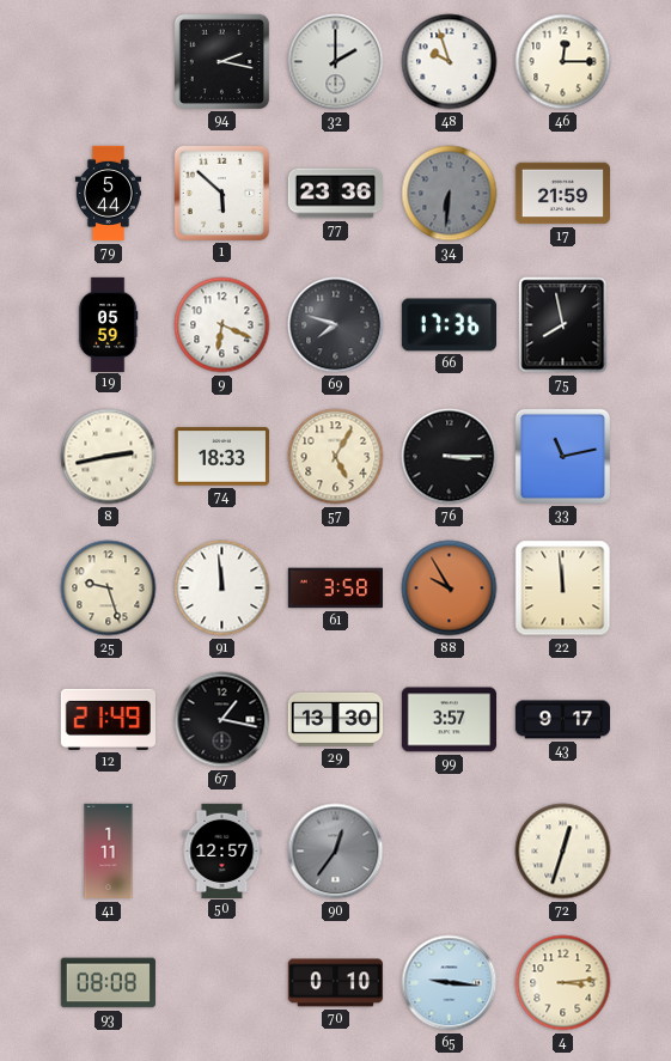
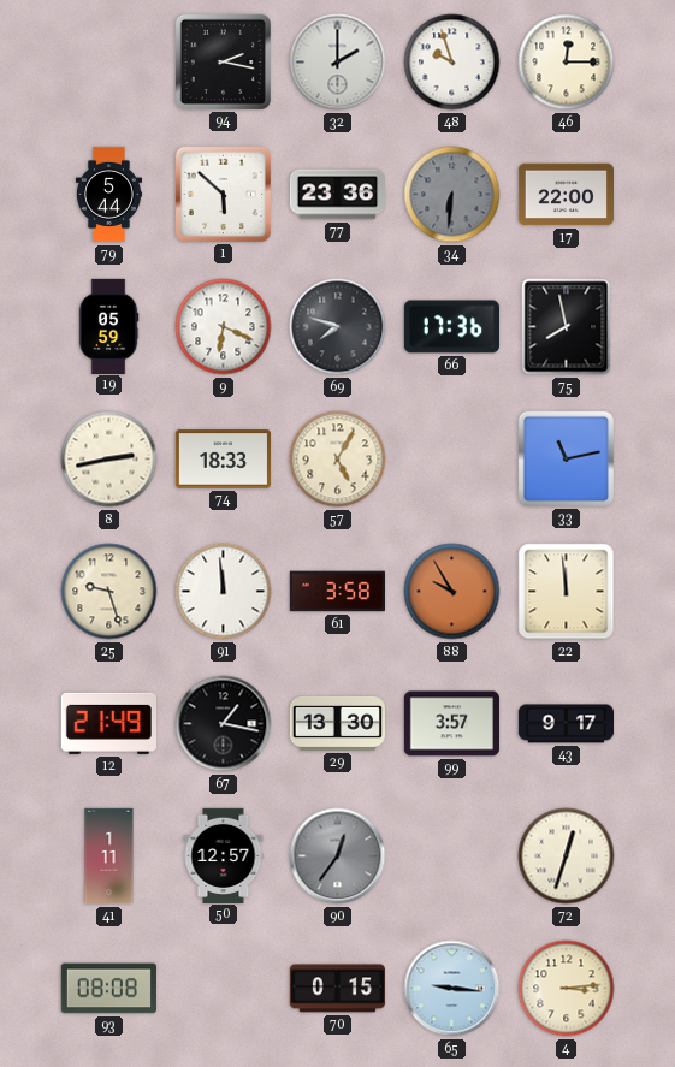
17: 21:59 -> 22:00
76: 3:15 -> none
70: 0:10 -> 0:15
